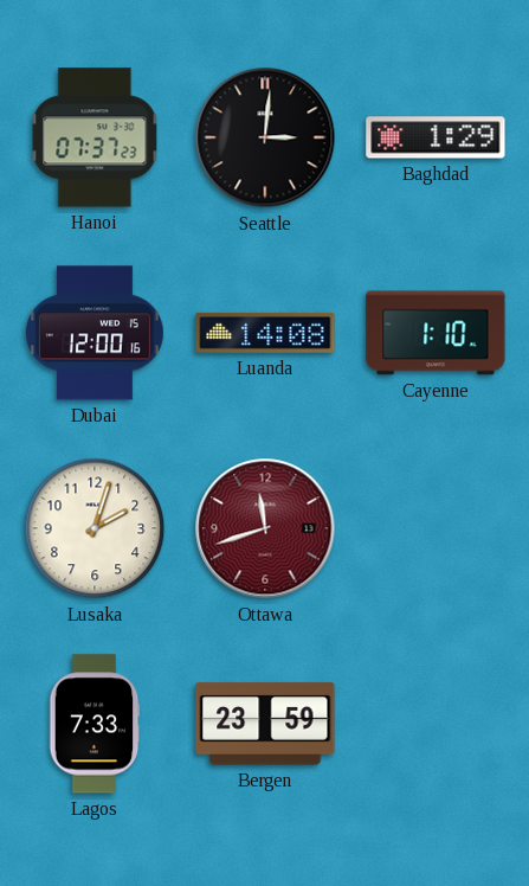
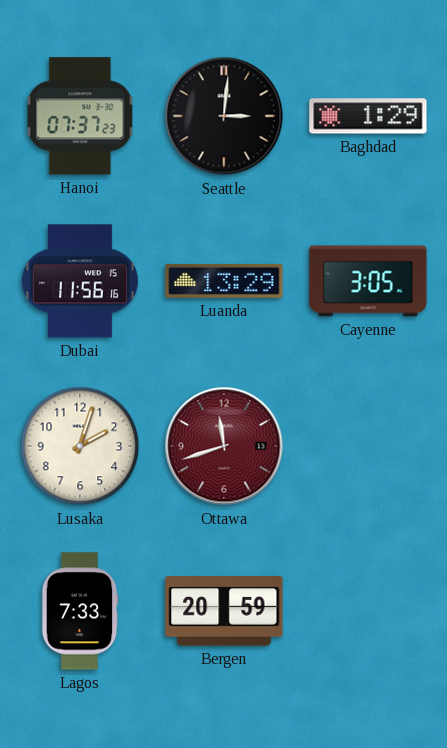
Dubai: 12:00 -> 11:56
Luanda: 14:08 -> 13:29
Cayenne: 1:10 -> 3:05
Bergen: 23:59 -> 20:59
